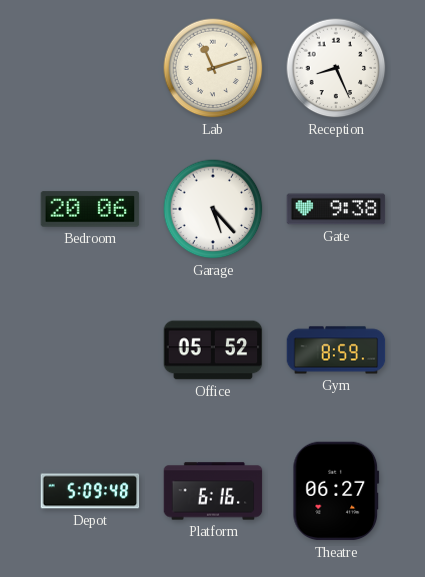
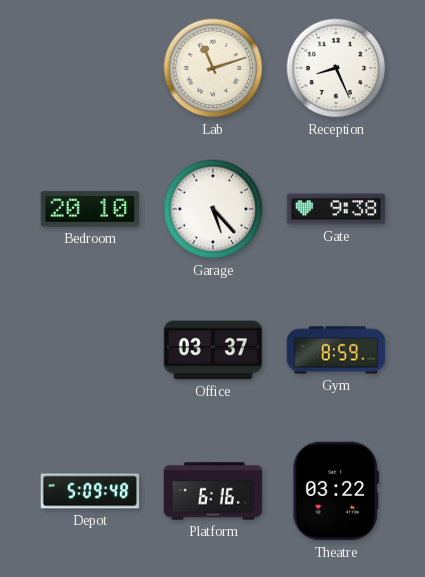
Bedroom: 20:06 -> 20:10
Office: 05:52 -> 03:37
Theatre: 06:27 -> 03:22
